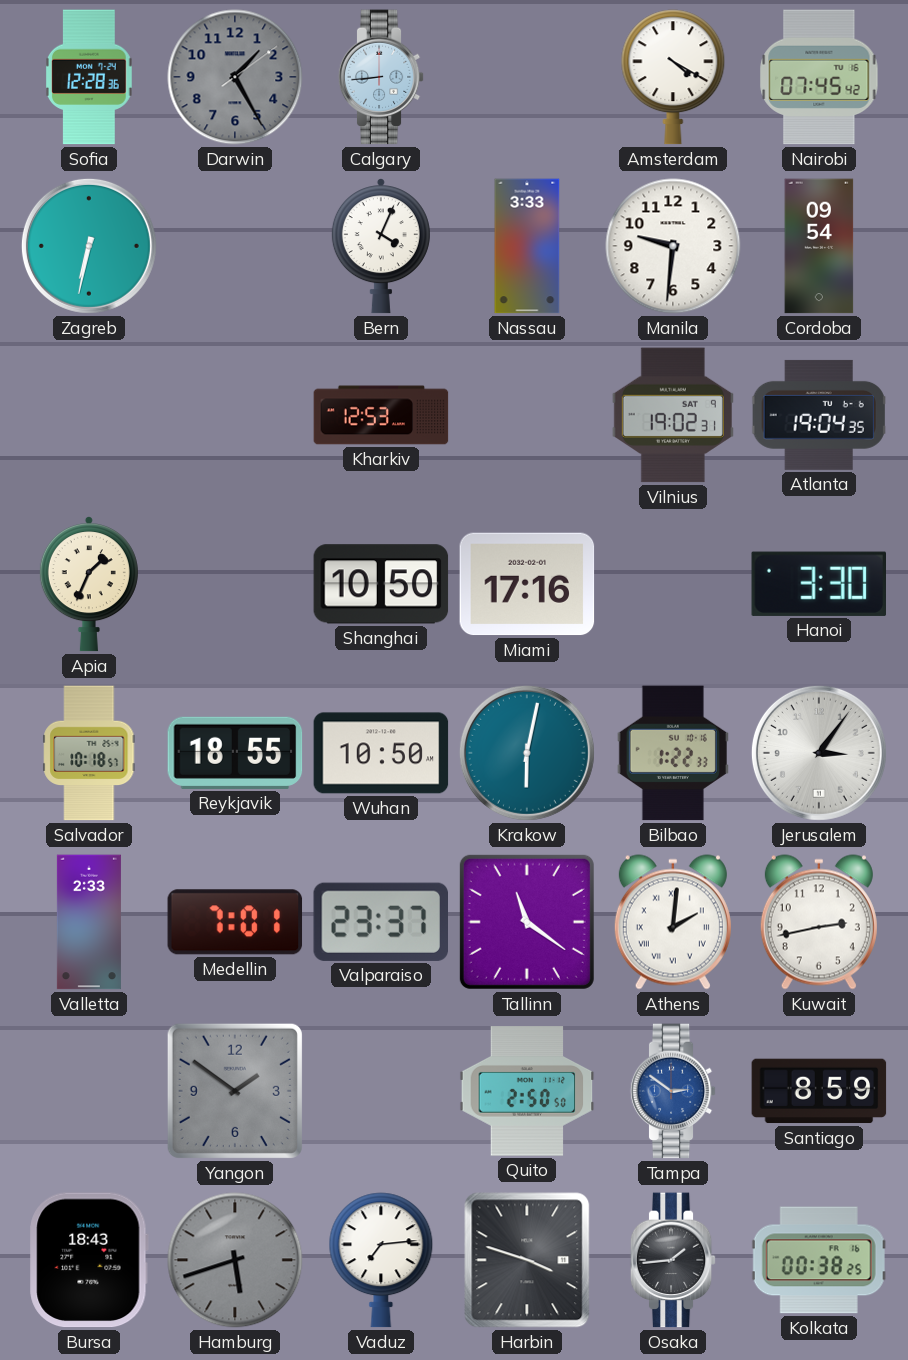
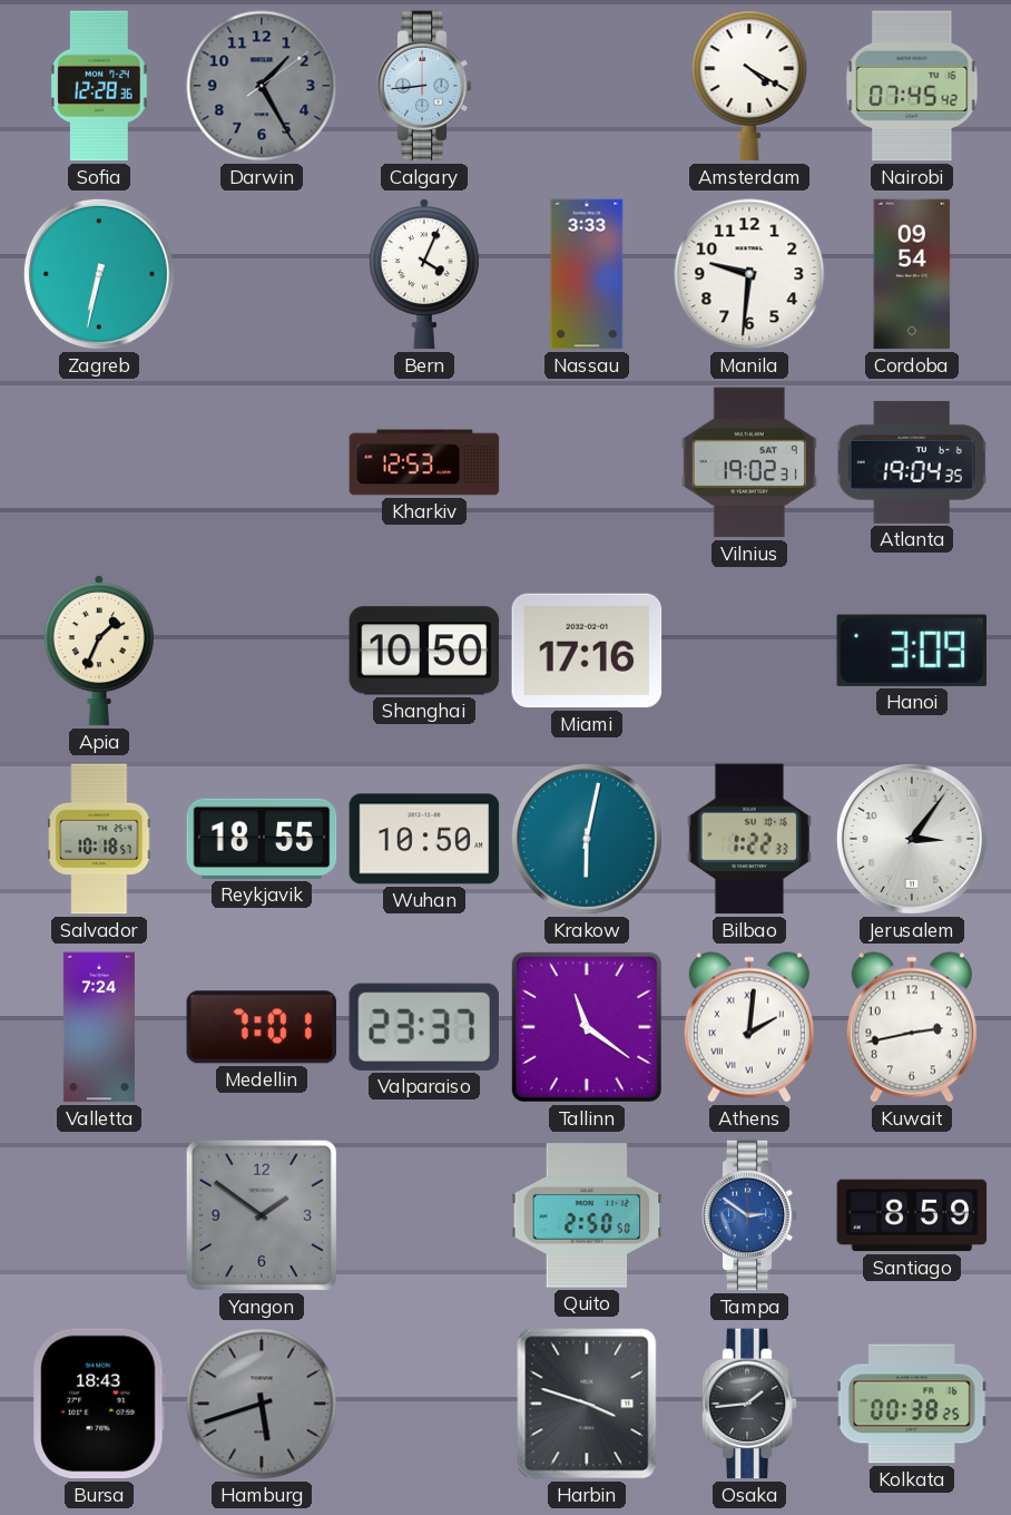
Hanoi: 3:30 -> 3:09
Valletta: 2:33 -> 7:24
Vaduz: 7:14 -> none
